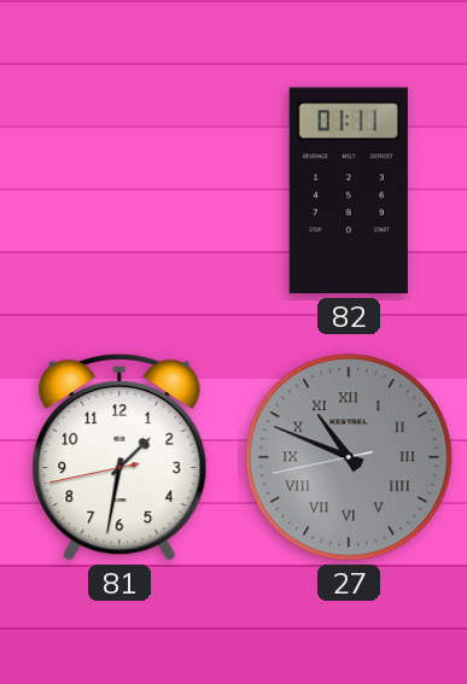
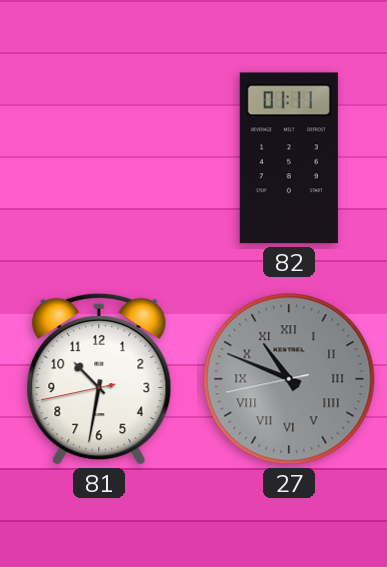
81: 1:31 -> 10:31
